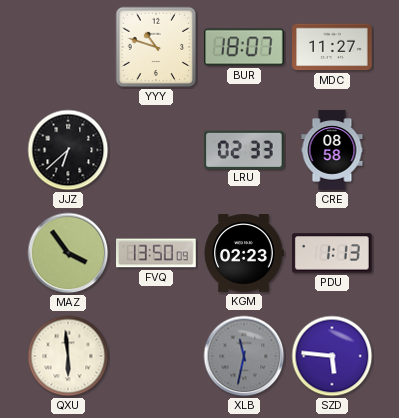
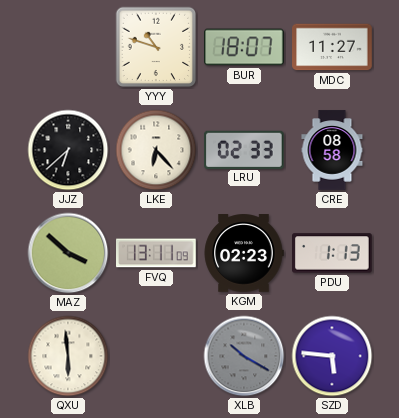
LKE: none -> 6:23
MAZ: 3:54 -> 3:52
FVQ: 13:50 -> 13:11
XLB: 11:32 -> 10:20
